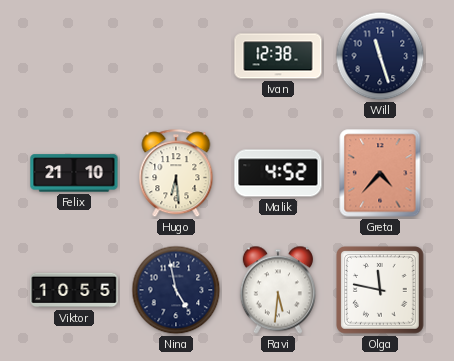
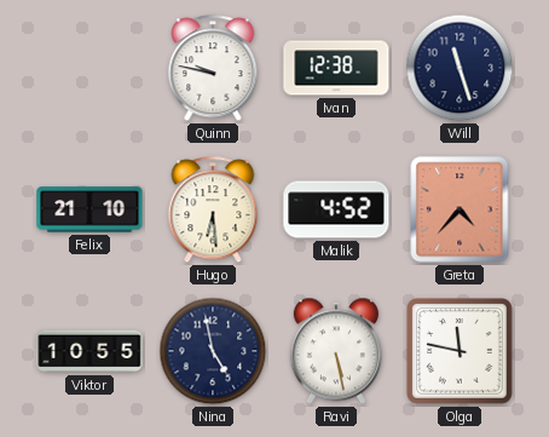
Quinn: none -> 9:47
Ravi: 5:31 -> 5:28
